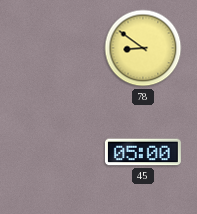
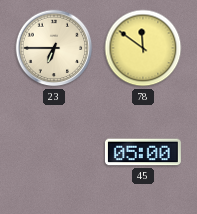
23: none -> 6:45
78: 8:51 -> 11:51
